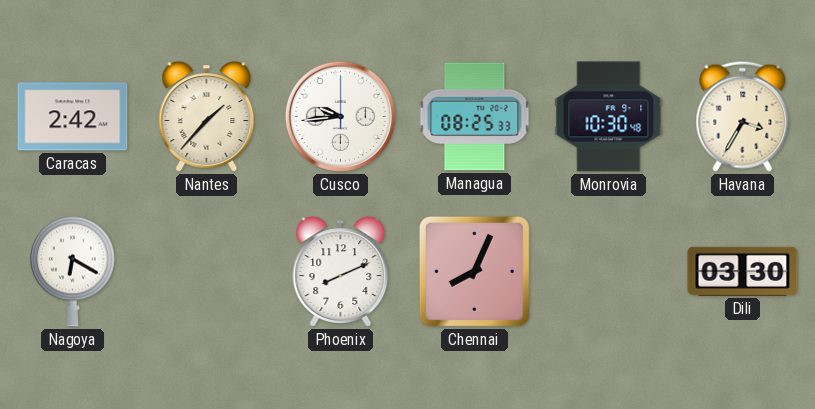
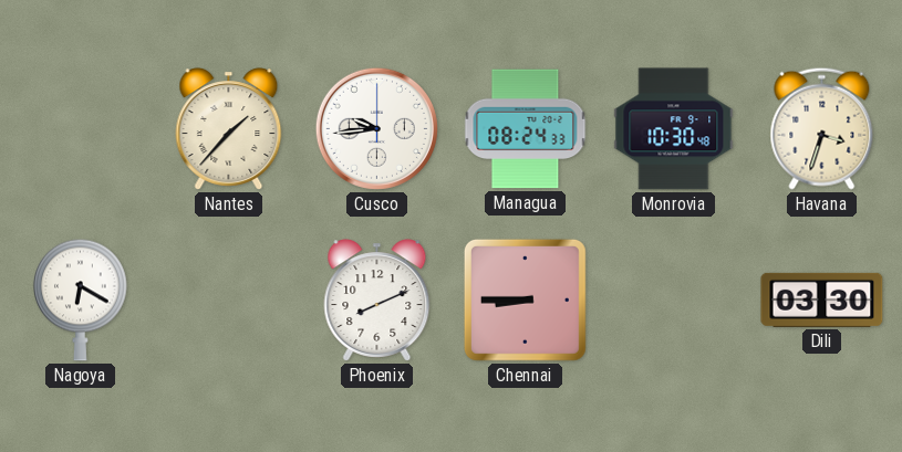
Caracas: 2:42 -> none
Managua: 08:25 -> 08:24
Havana: 3:35 -> 3:33
Chennai: 8:04 -> 8:45
